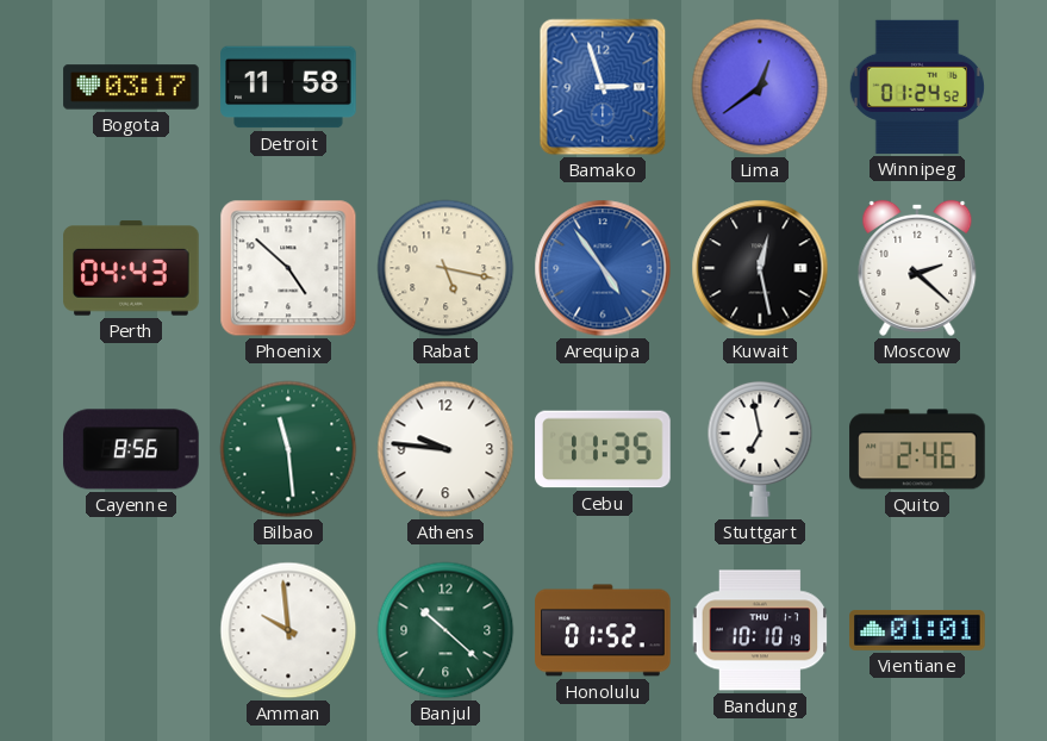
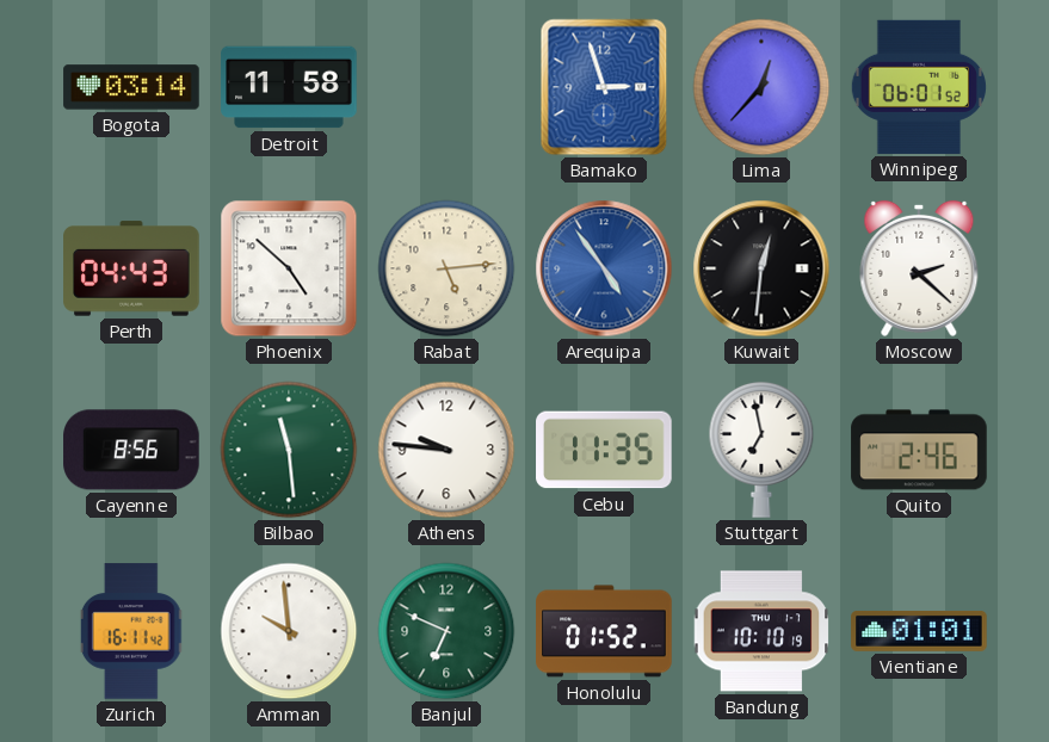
Bogota: 03:17 -> 03:14
Lima: 12:39 -> 12:37
Winnipeg: 01:24 -> 06:01
Rabat: 5:17 -> 5:14
Kuwait: 12:28 -> 12:31
Zurich: none -> 16:11
Banjul: 10:22 -> 6:49
